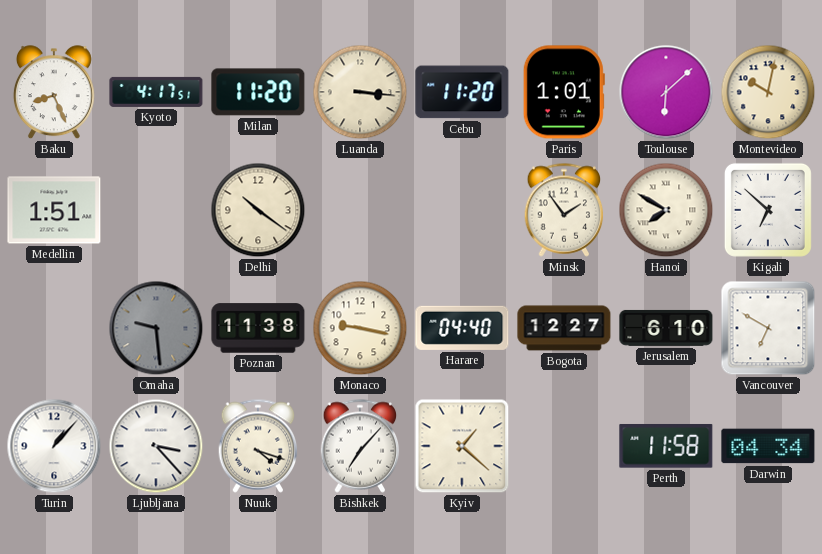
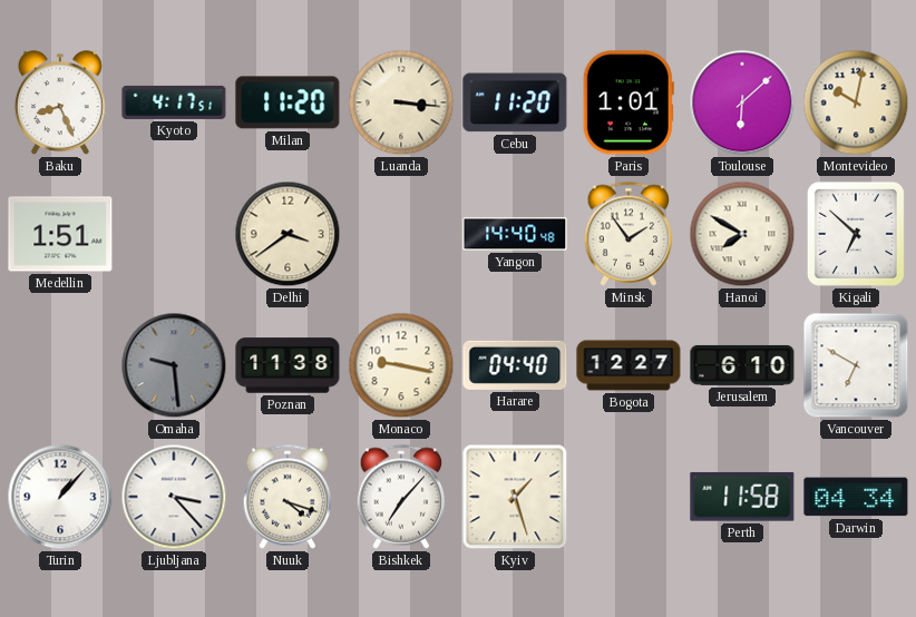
Delhi: 10:21 -> 3:39
Yangon: none -> 14:40
Kyiv: 1:22 -> 1:27
